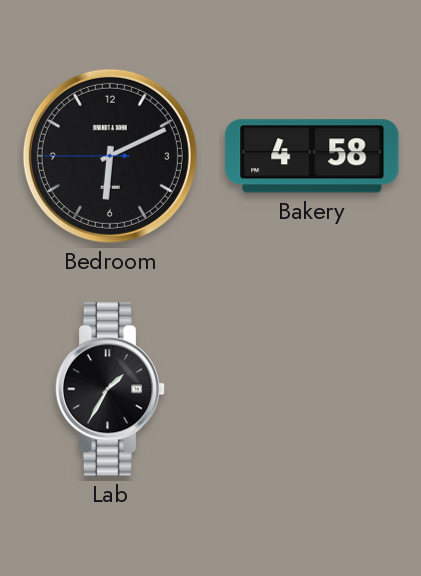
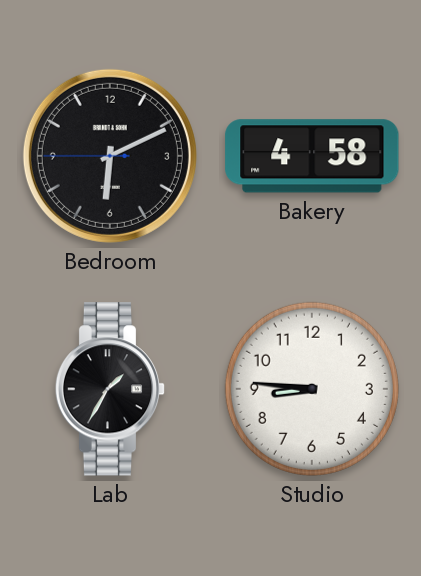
Studio: none -> 8:46
